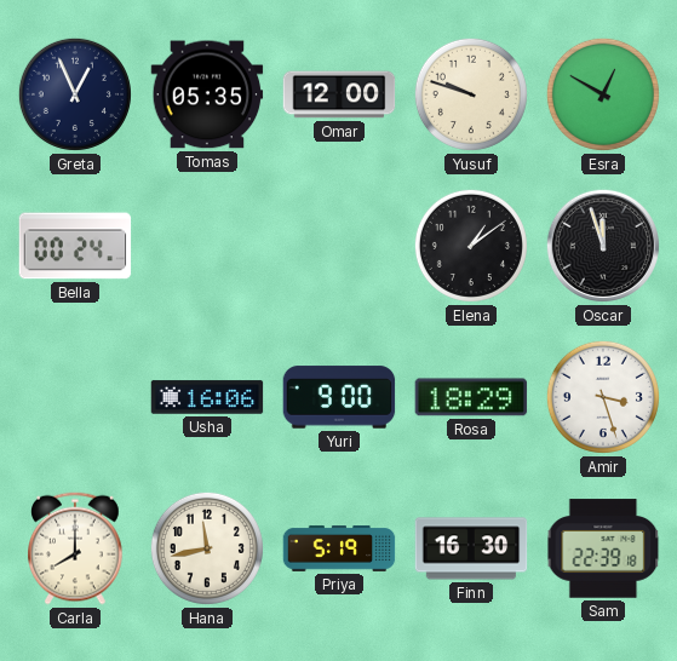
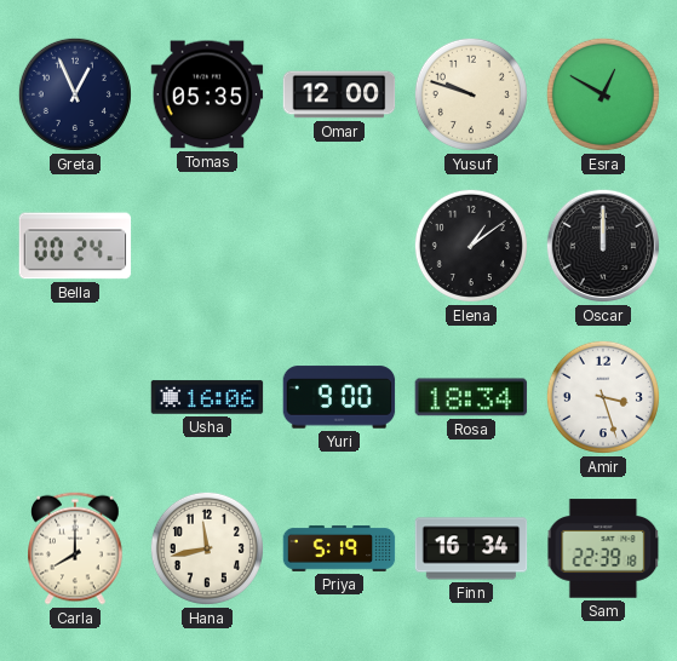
Oscar: 11:57 -> 12:00
Rosa: 18:29 -> 18:34
Finn: 16:30 -> 16:34
